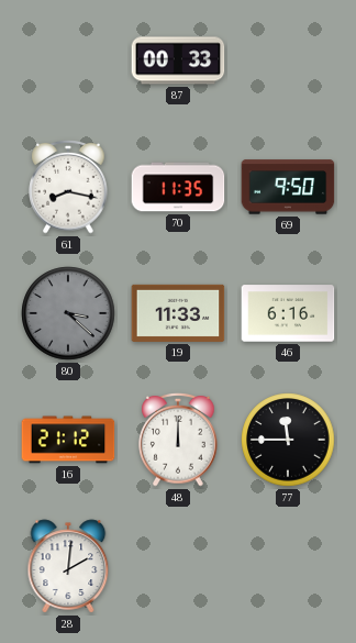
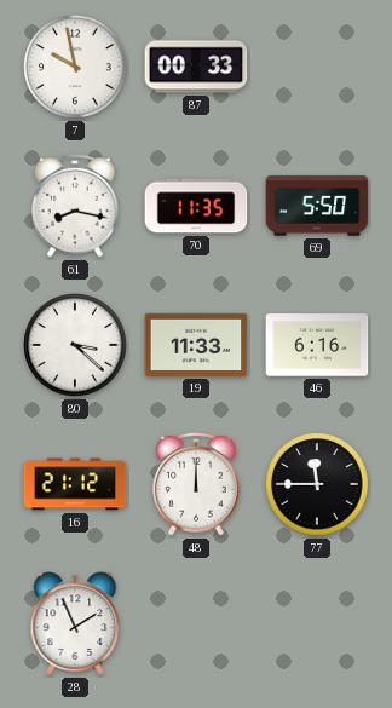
7: none -> 9:58
69: 9:50 -> 5:50
80 dial: grey -> white
28: 2:01 -> 1:56
